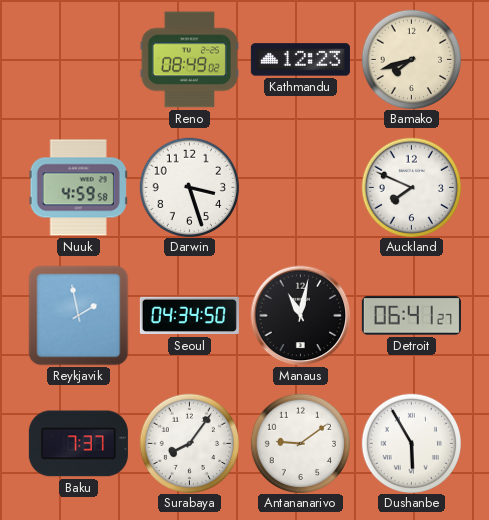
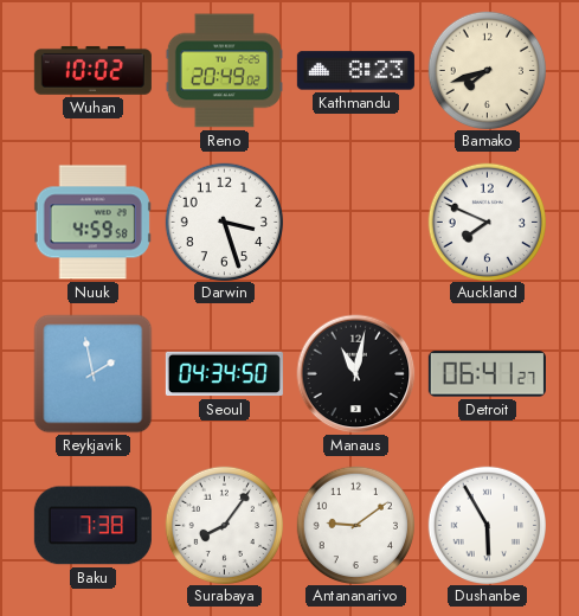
Wuhan: none -> 10:02
Reno: 08:49 -> 20:49
Kathmandu: 12:23 -> 8:23
Baku: 7:37 -> 7:38
